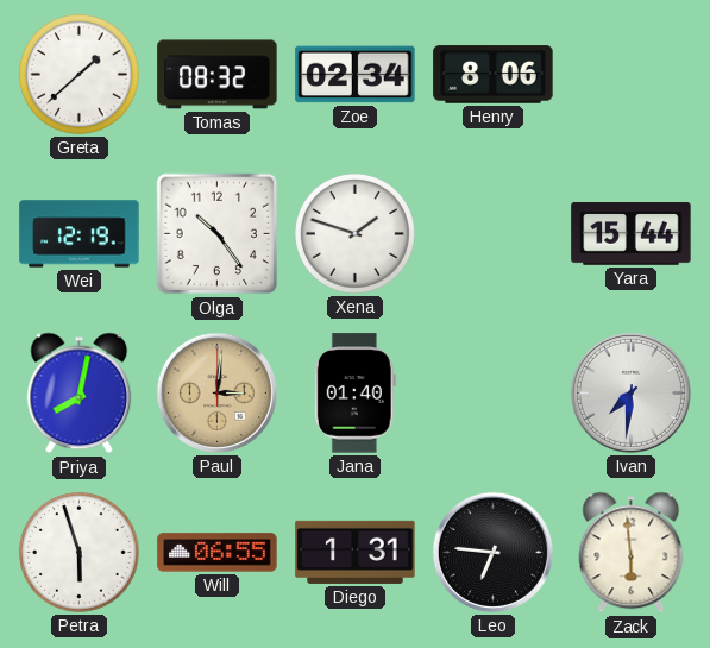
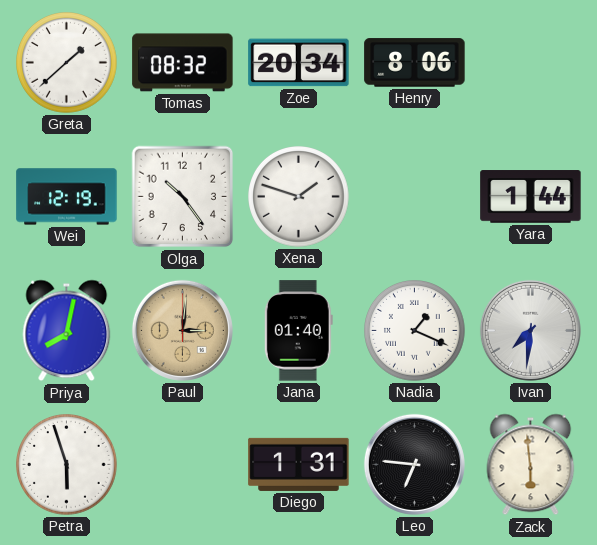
Zoe: 02:34 -> 20:34
Yara: 15:44 -> 1:44
Nadia: none -> 1:19
Will: 06:55 -> none
